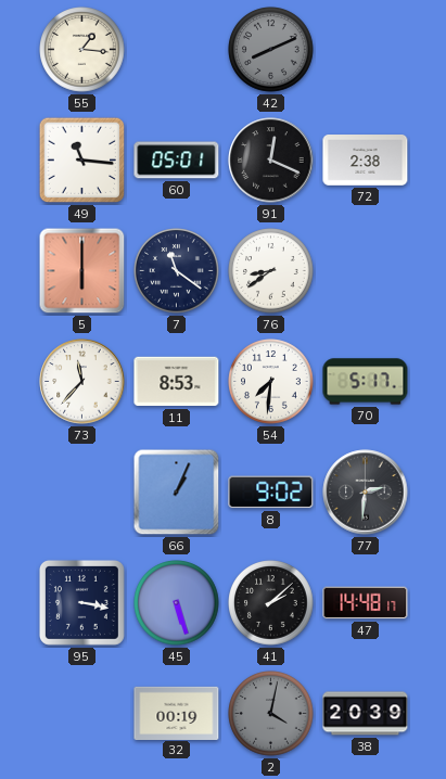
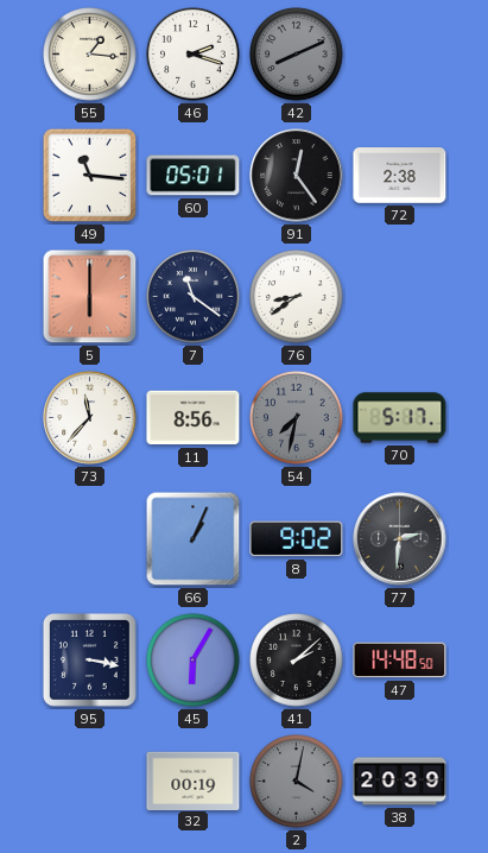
46: none -> 2:18
91: 12:19 -> 12:24
11: 8:53 -> 8:56
54: 7:31 -> 7:32
54 dial: white -> grey
45: 5:27 -> 6:05
47: 14:48:17 -> 14:48:50
